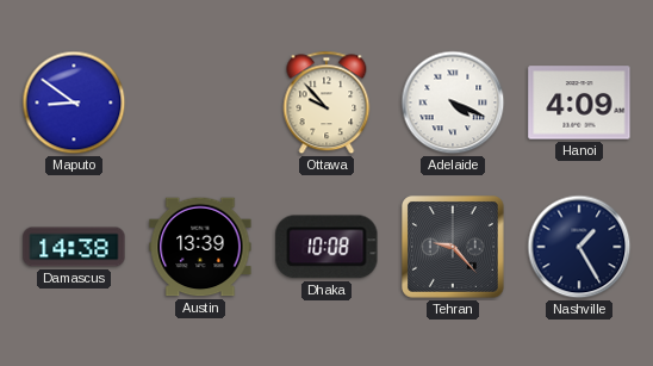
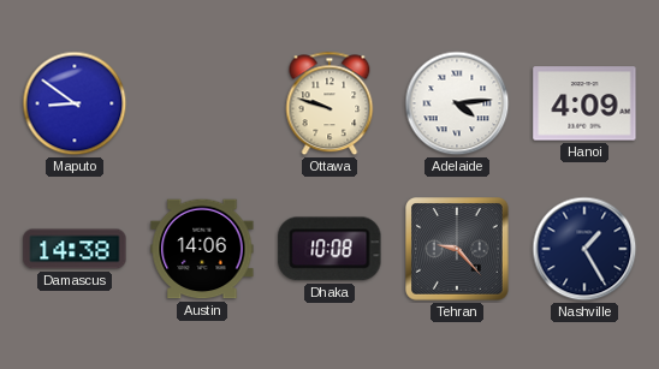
Ottawa: 9:53 -> 9:48
Adelaide: 4:19 -> 4:14
Austin: 13:39 -> 14:06
